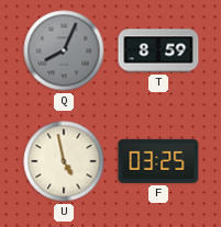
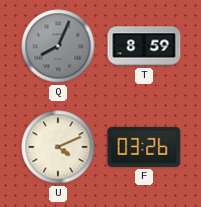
U: 4:58 -> 4:11
F: 03:25 -> 03:26
